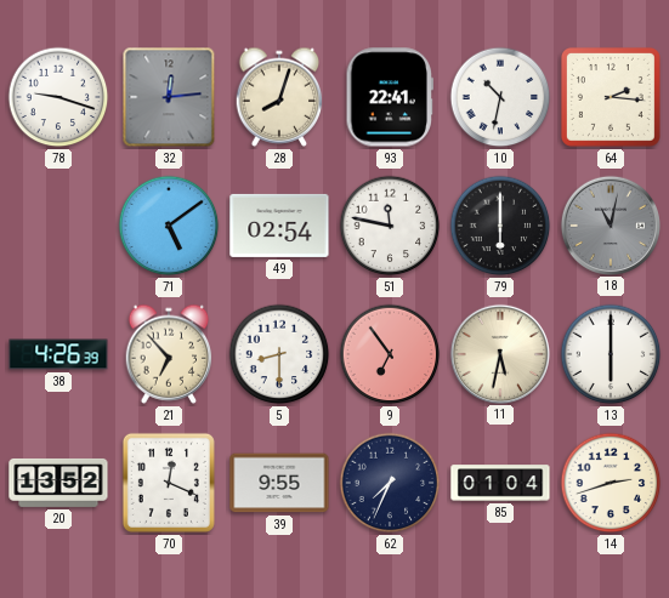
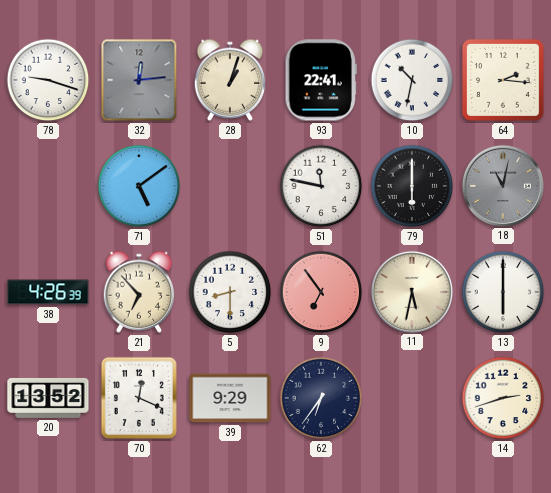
28: 8:03 -> 1:03
49: 02:54 -> none
39: 9:55 -> 9:29
62: 7:34 -> 6:36
85: 01:04 -> none
